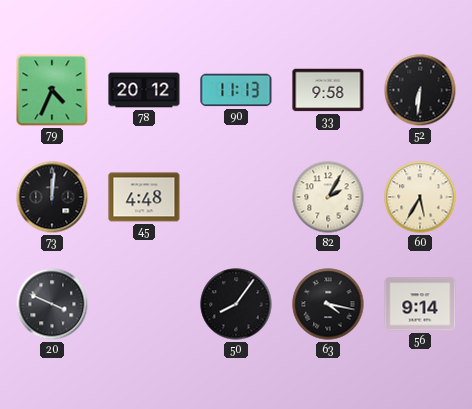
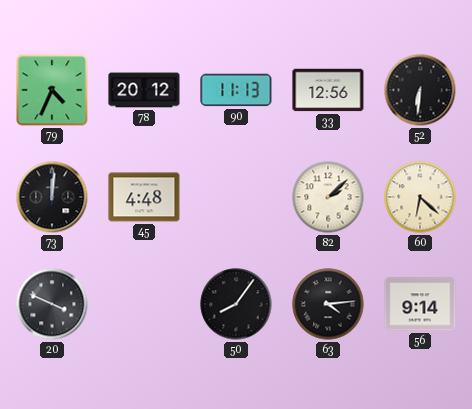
33: 9:58 -> 12:56
82: 2:05 -> 2:08
60: 5:35 -> 6:22
63: 4:17 -> 4:14
